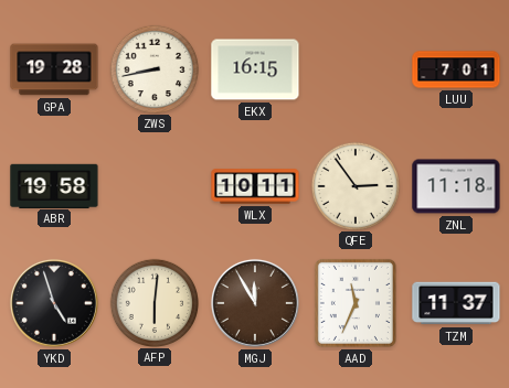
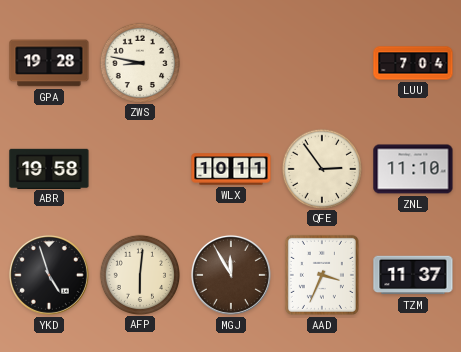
ZWS: 8:43 -> 8:47
EKX: 16:15 -> none
LUU: 7:01 -> 7:04
ZNL: 11:18 -> 11:10
AAD: 11:34 -> 3:34
